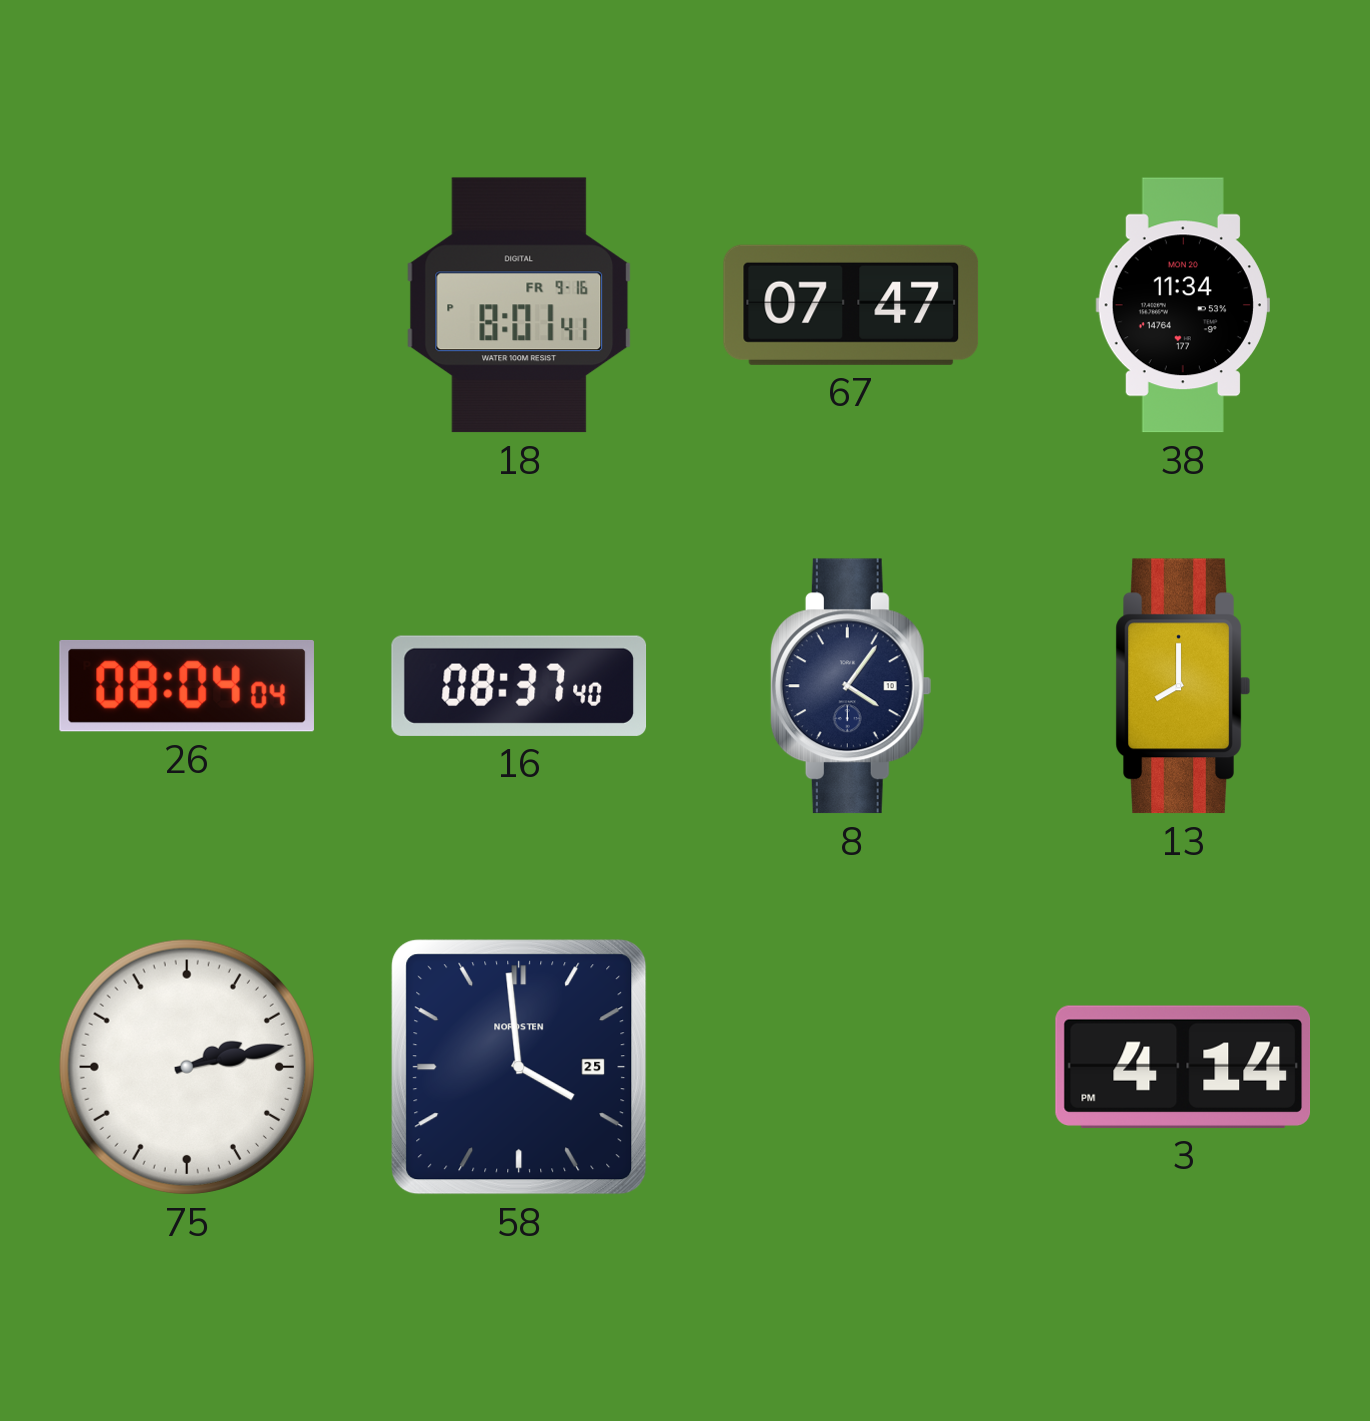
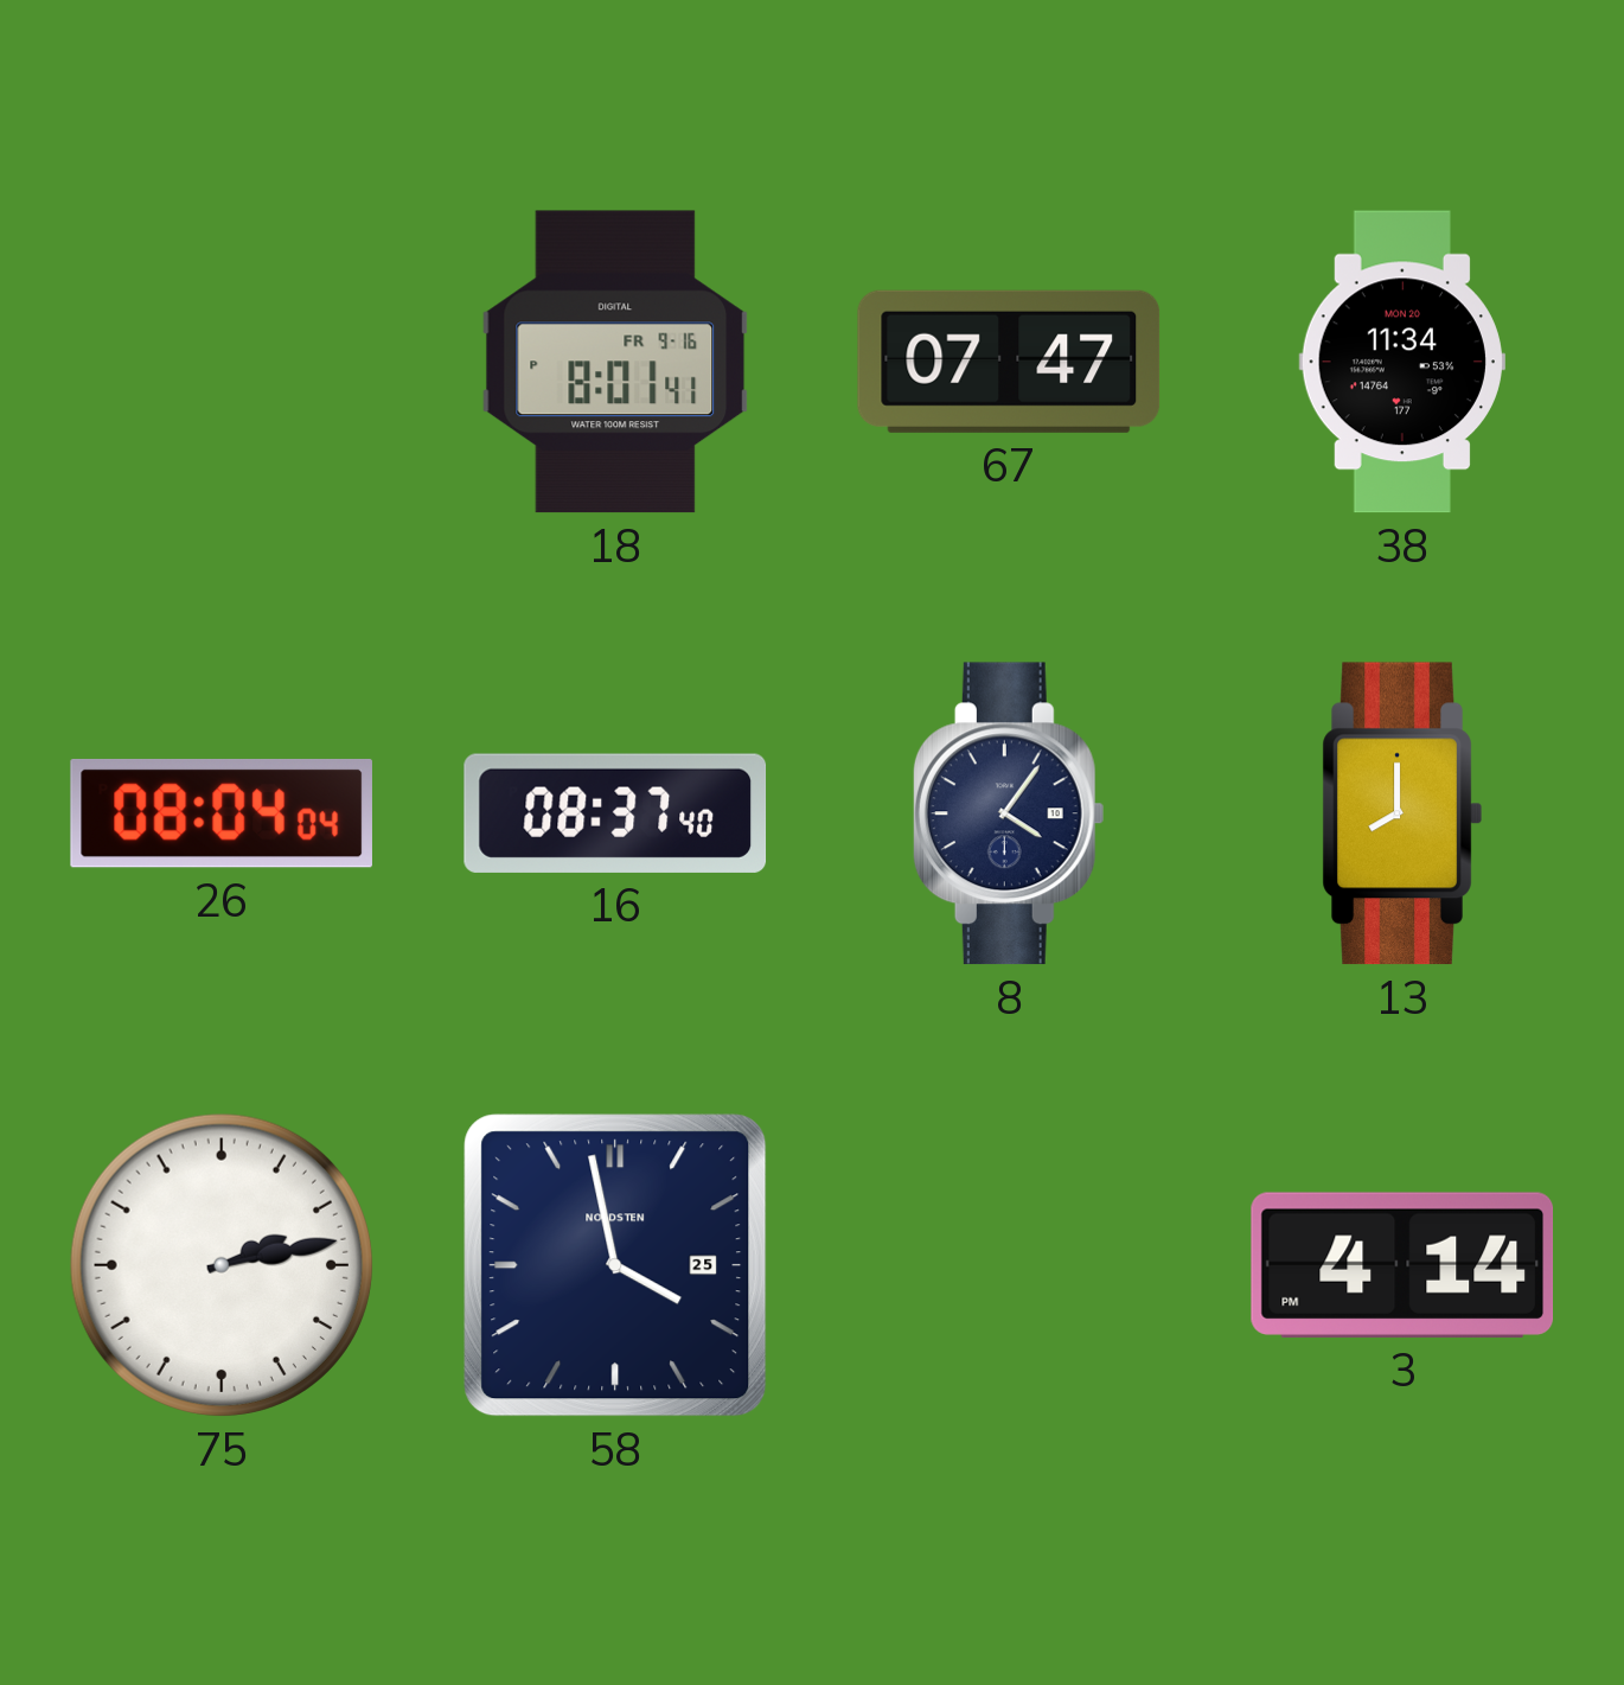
58: 3:59 -> 3:58
